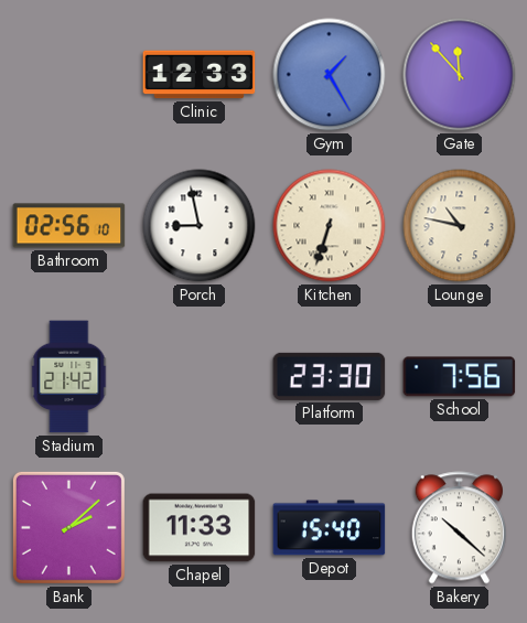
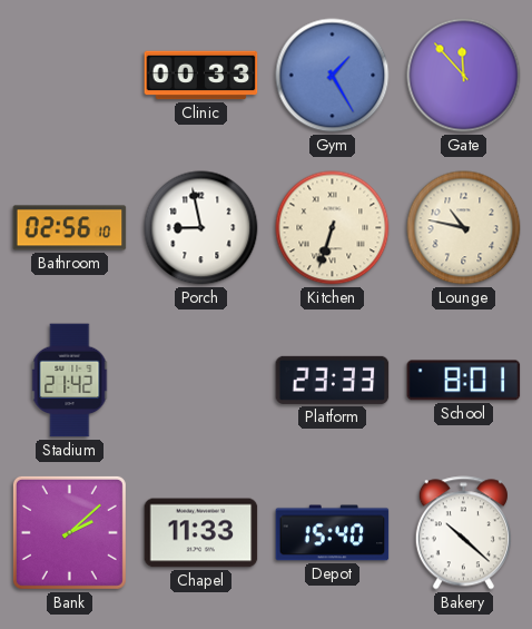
Clinic: 12:33 -> 00:33
Platform: 23:30 -> 23:33
School: 7:56 -> 8:01
